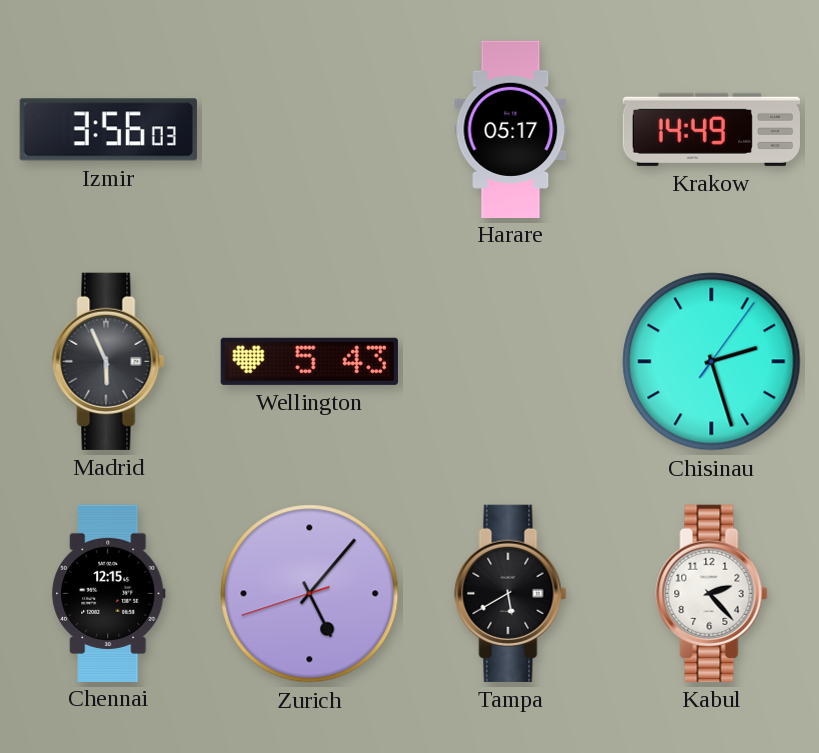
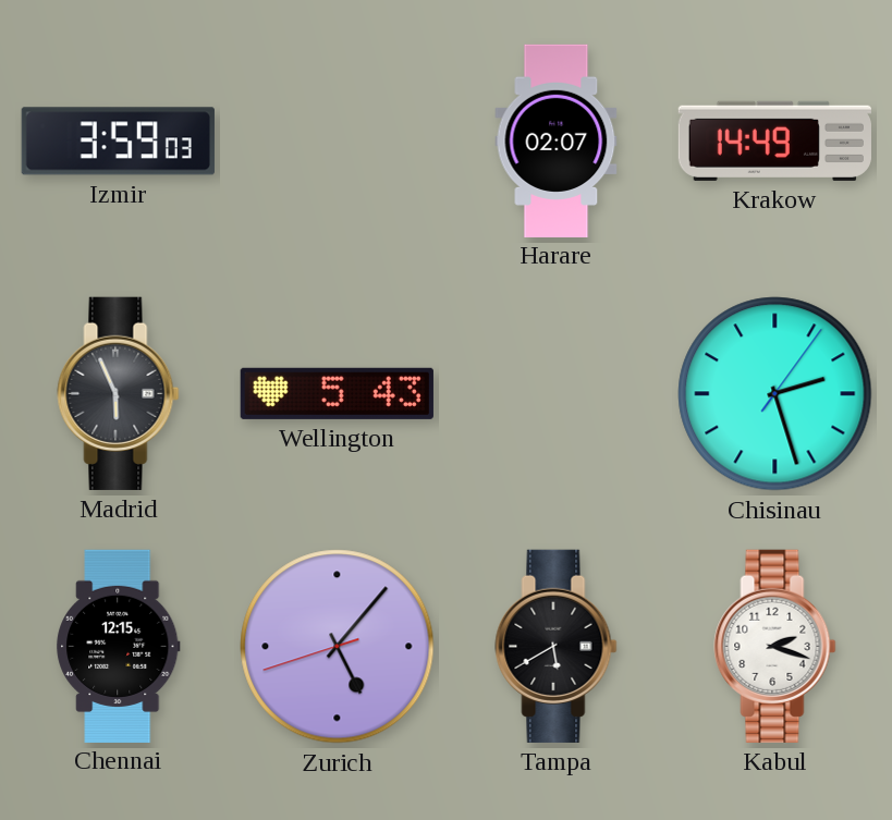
Izmir: 3:56 -> 3:59
Harare: 05:17 -> 02:07
Kabul: 2:23 -> 2:18
